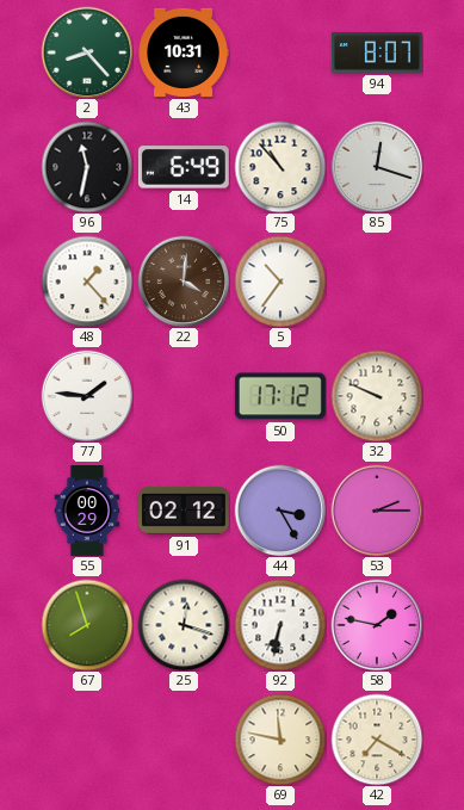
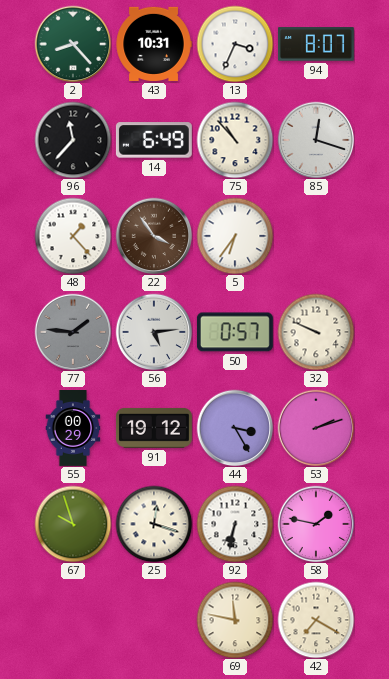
13: none -> 3:34
96: 11:32 -> 11:37
22: 4:01 -> 3:54
5: 10:36 -> 6:36
77 dial: white -> grey
56: none -> 5:14
50: 17:12 -> 0:57
91: 02:12 -> 19:12
53: 2:15 -> 2:12
67: 7:57 -> 9:57
